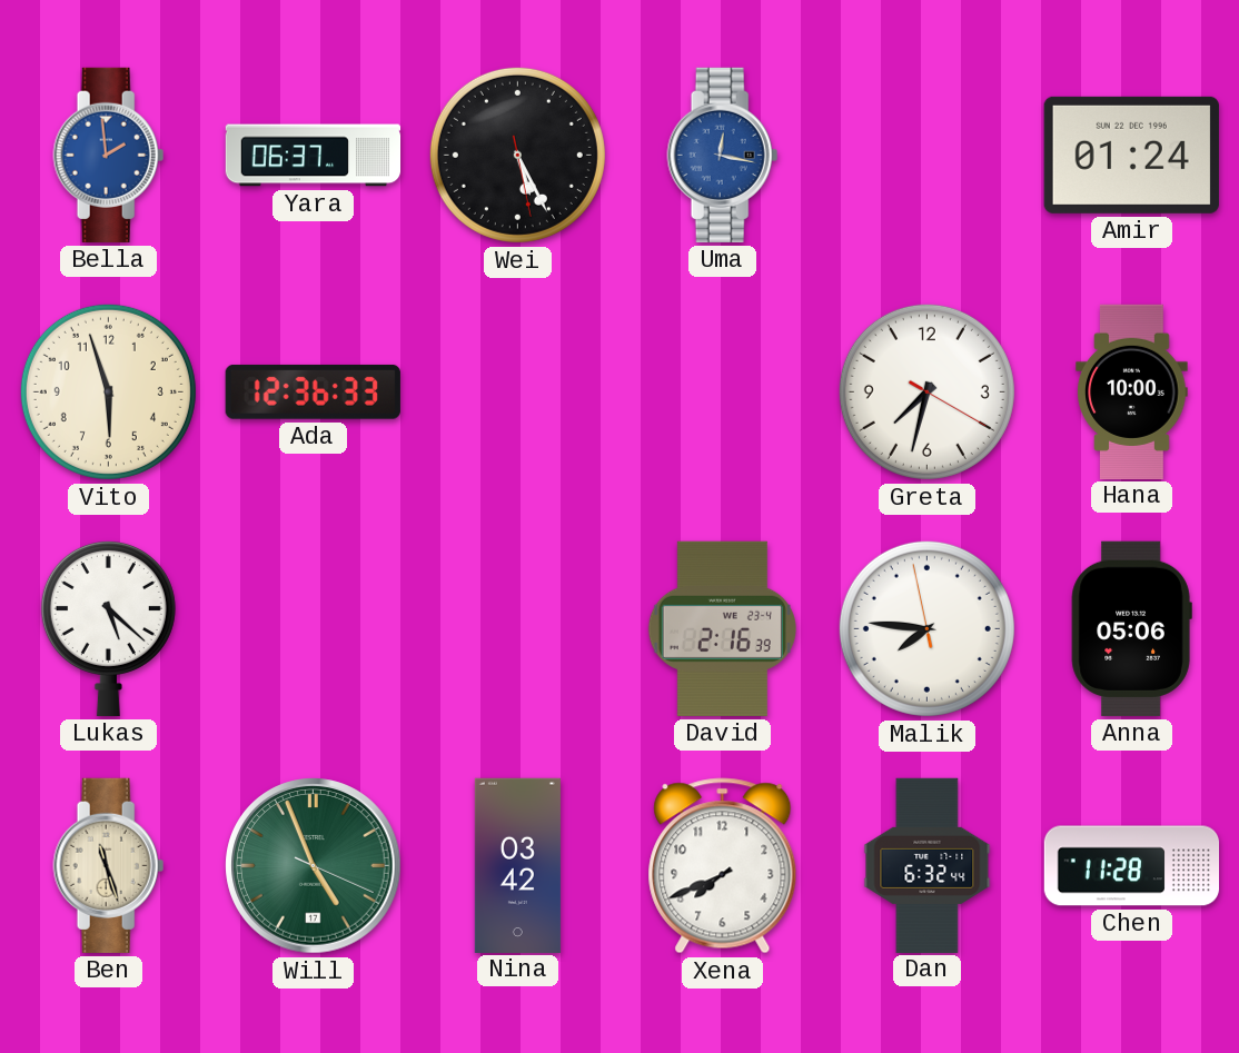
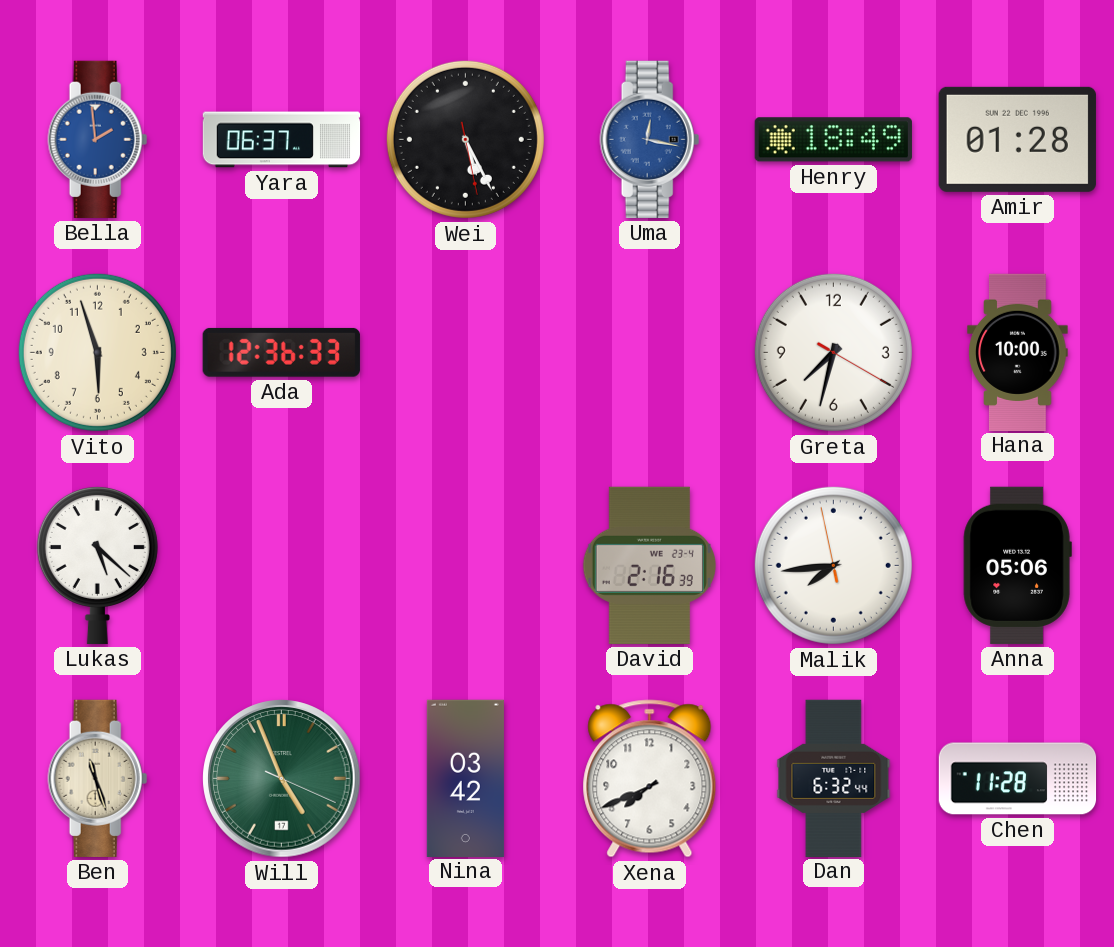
Henry: none -> 18:49
Amir: 01:24 -> 01:28
Malik: 7:45 -> 7:43
